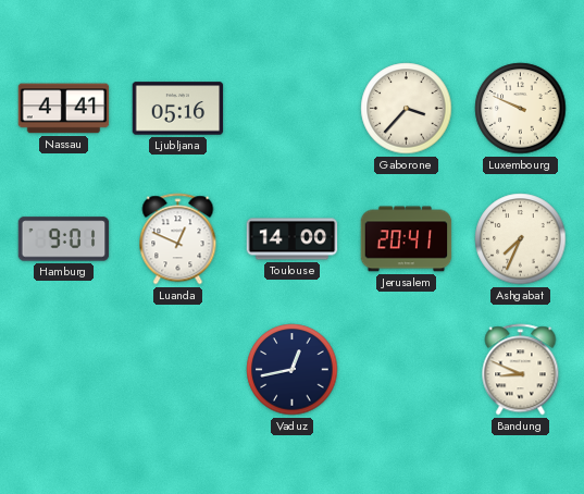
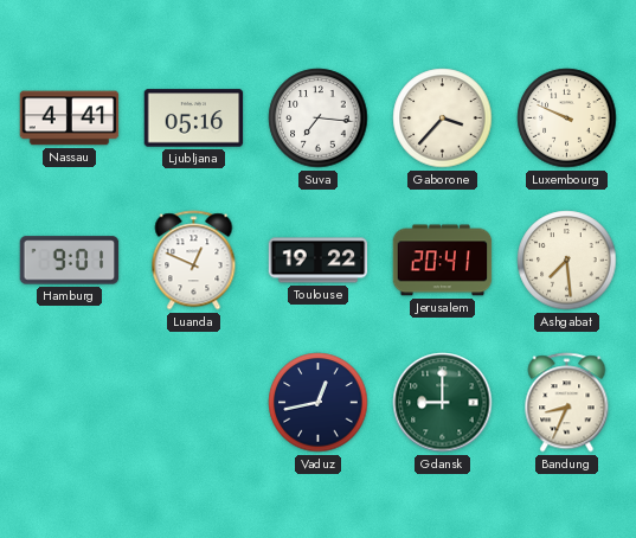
Suva: none -> 7:16
Toulouse: 14:00 -> 19:22
Ashgabat: 7:34 -> 7:29
Gdansk: none -> 9:00
Bandung: 8:49 -> 8:34
